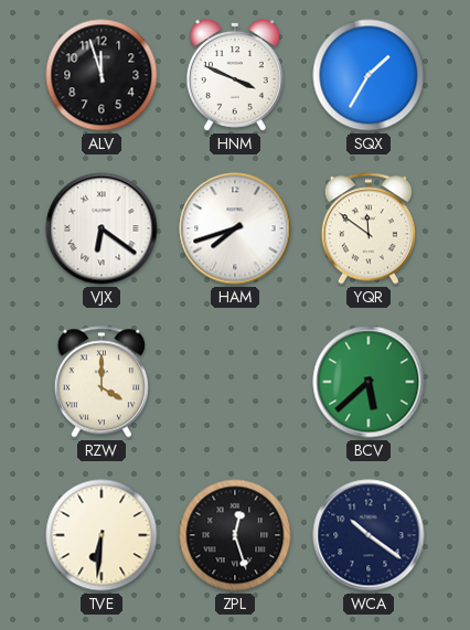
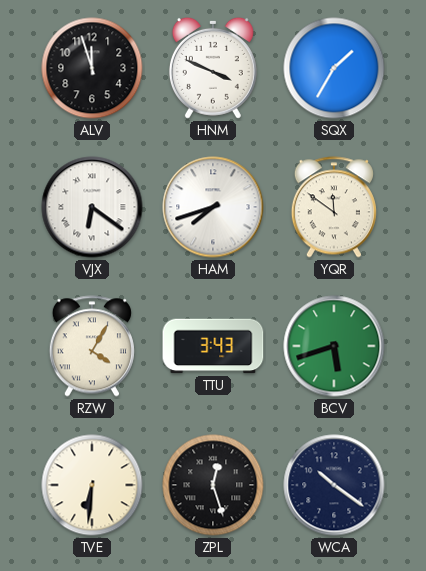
RZW: 4:00 -> 4:05
TTU: none -> 3:43
BCV: 5:38 -> 5:42
